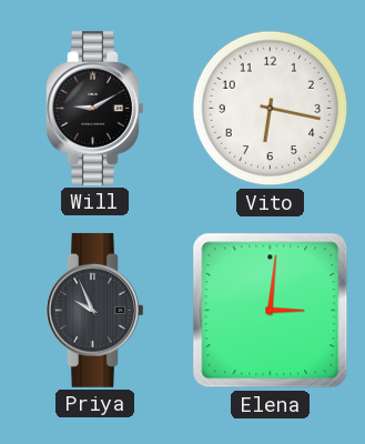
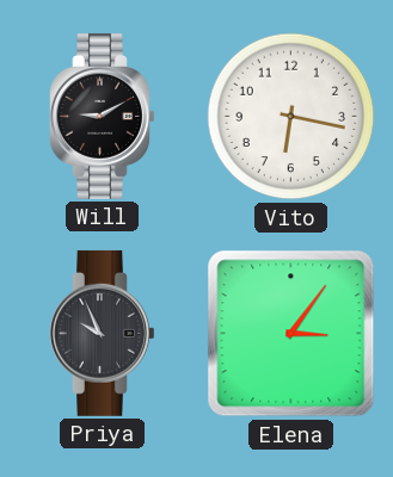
Elena: 3:01 -> 3:06
